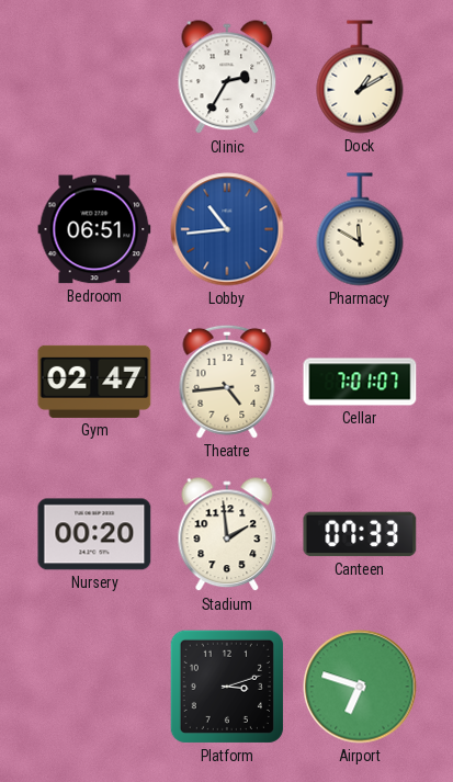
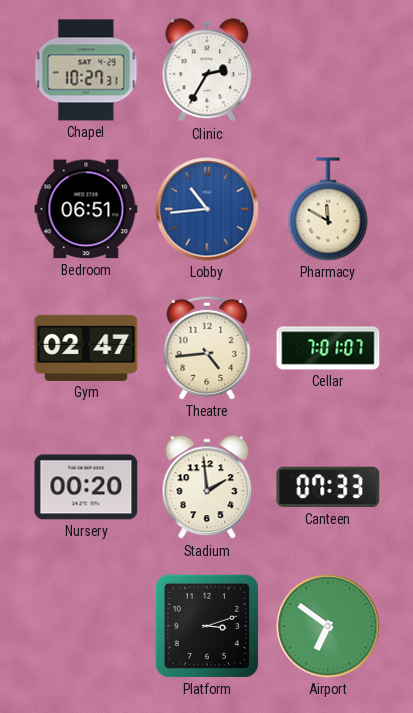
Chapel: none -> 10:27
Dock: 1:10 -> none
Airport: 6:48 -> 6:51
